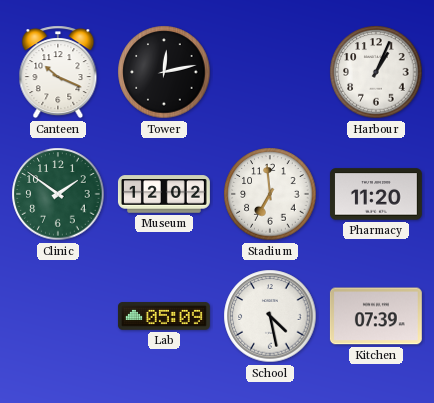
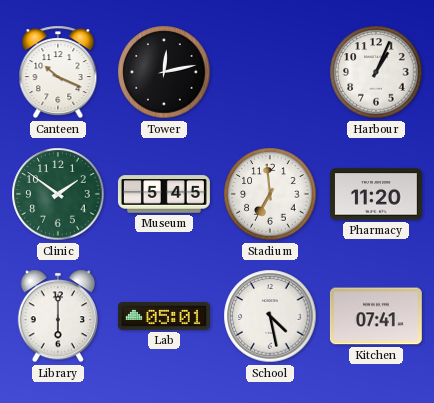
Museum: 12:02 -> 5:45
Library: none -> 6:00
Lab: 05:09 -> 05:01
Kitchen: 07:39 -> 07:41
